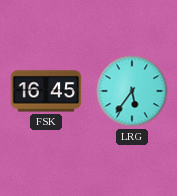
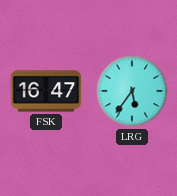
FSK: 16:45 -> 16:47
